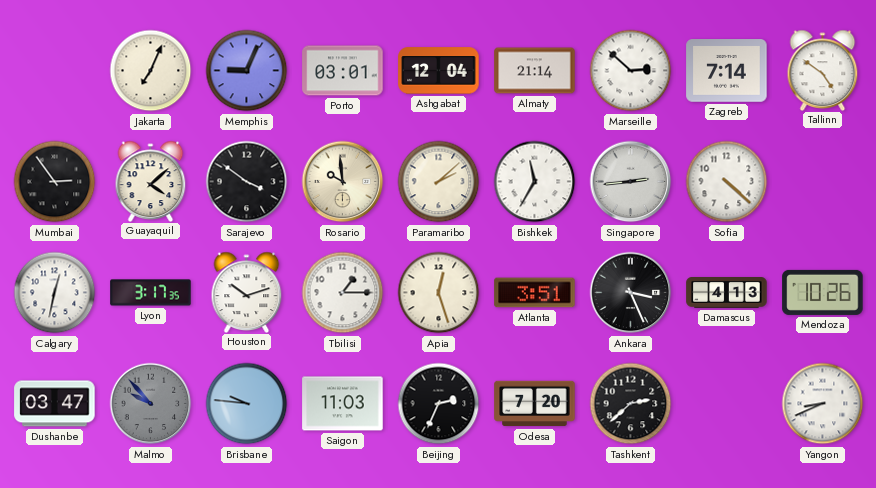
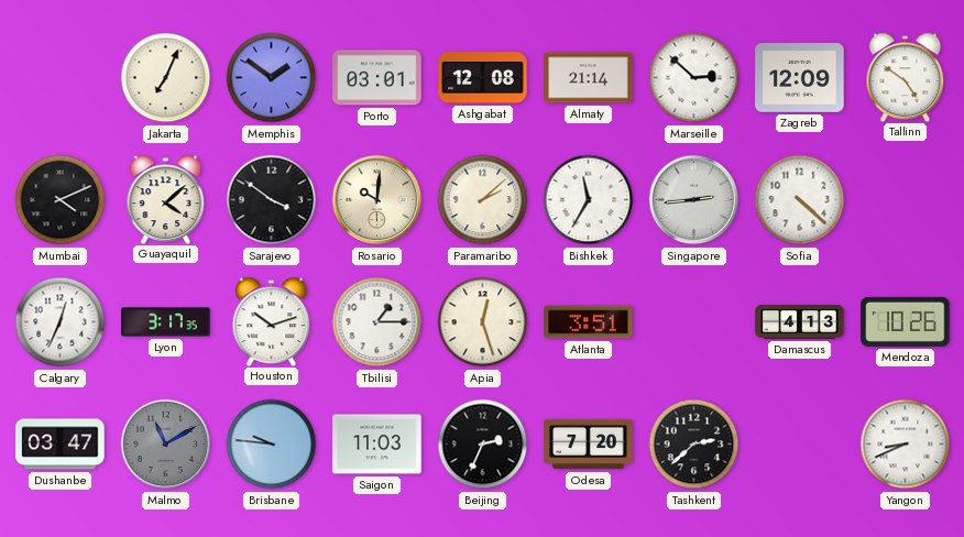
Memphis: 9:04 -> 1:51
Ashgabat: 12:04 -> 12:08
Zagreb: 7:14 -> 12:09
Mumbai: 2:54 -> 4:11
Rosario: 9:59 -> 10:01
Calgary: 12:32 -> 12:34
Ankara: 3:26 -> none
Malmo: 9:53 -> 11:10
